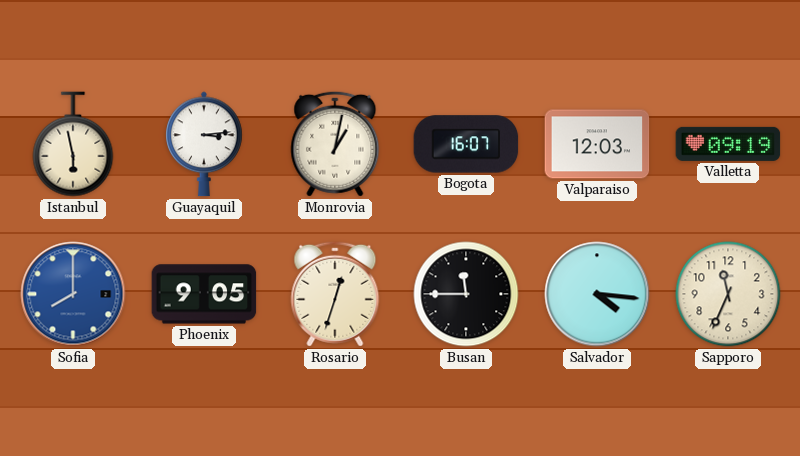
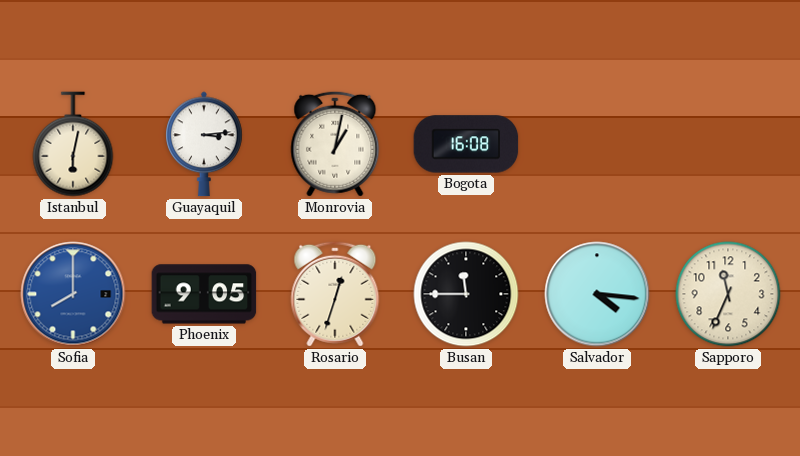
Istanbul: 5:58 -> 6:02
Bogota: 16:07 -> 16:08
Valparaiso: 12:03 -> none
Valletta: 09:19 -> none
